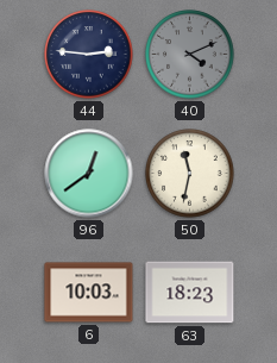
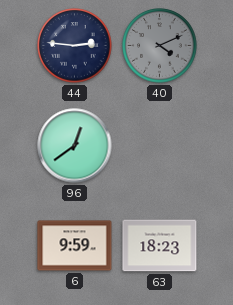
50: 11:32 -> none
6: 10:03 -> 9:59
